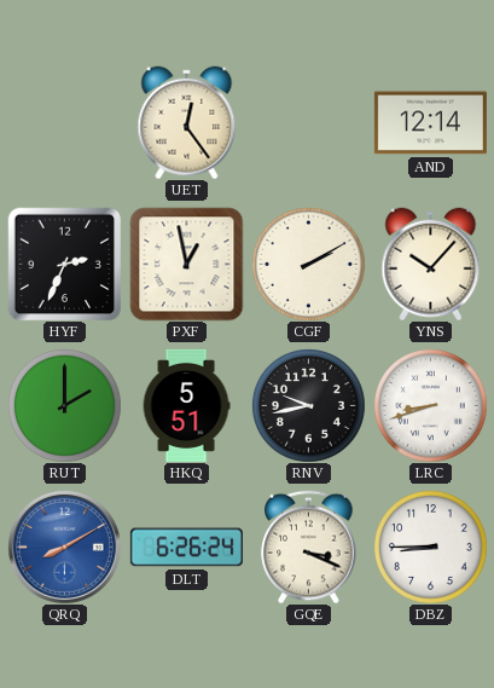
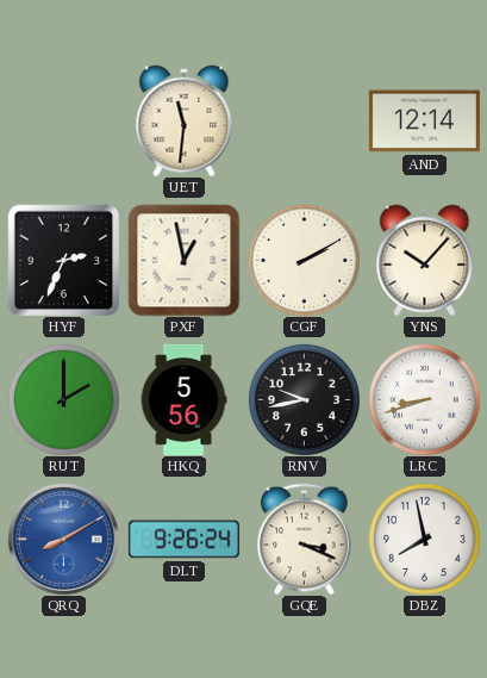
UET: 12:24 -> 11:31
HKQ: 5:51 -> 5:56
DLT: 6:26 -> 9:26
DBZ: 8:45 -> 7:58
